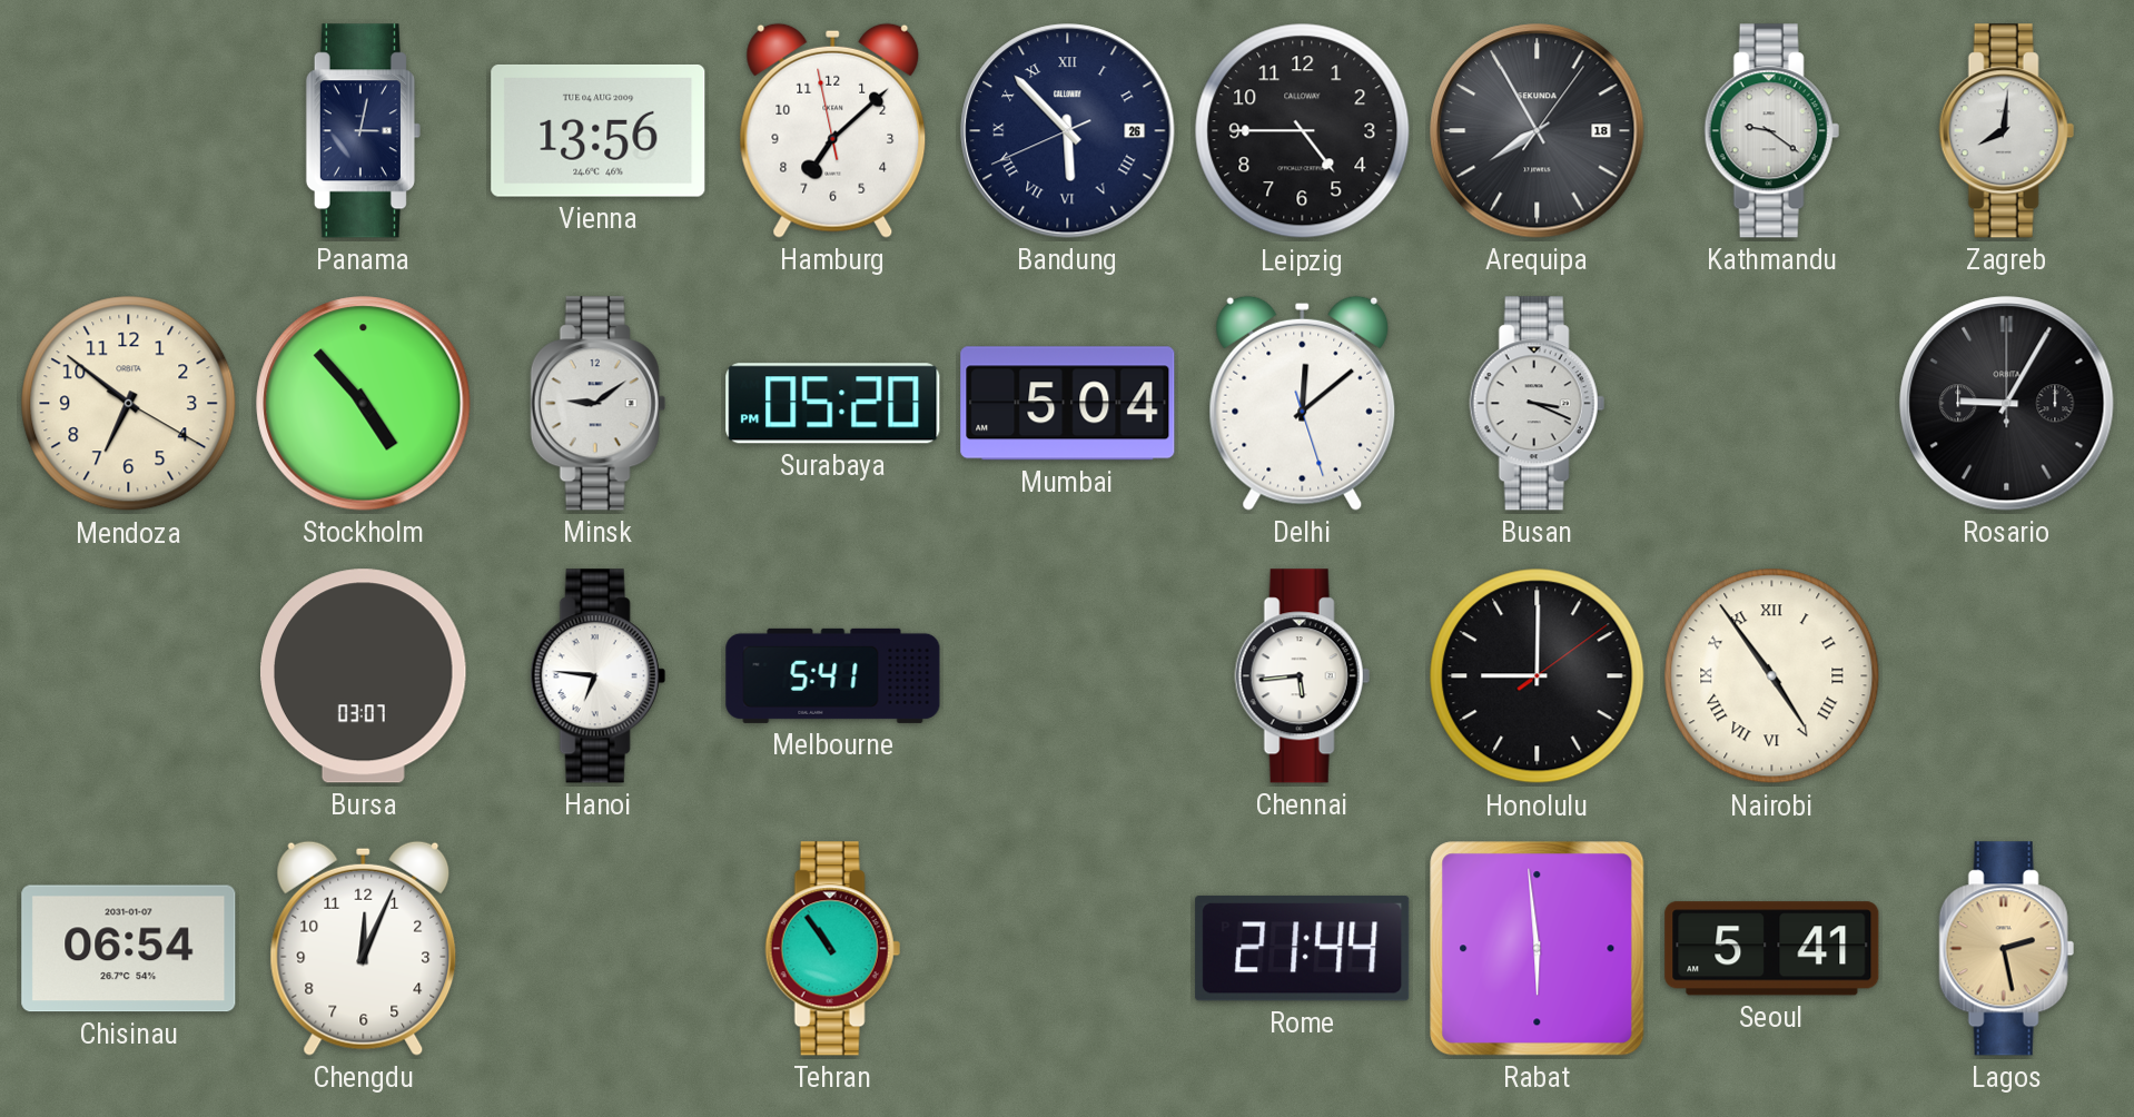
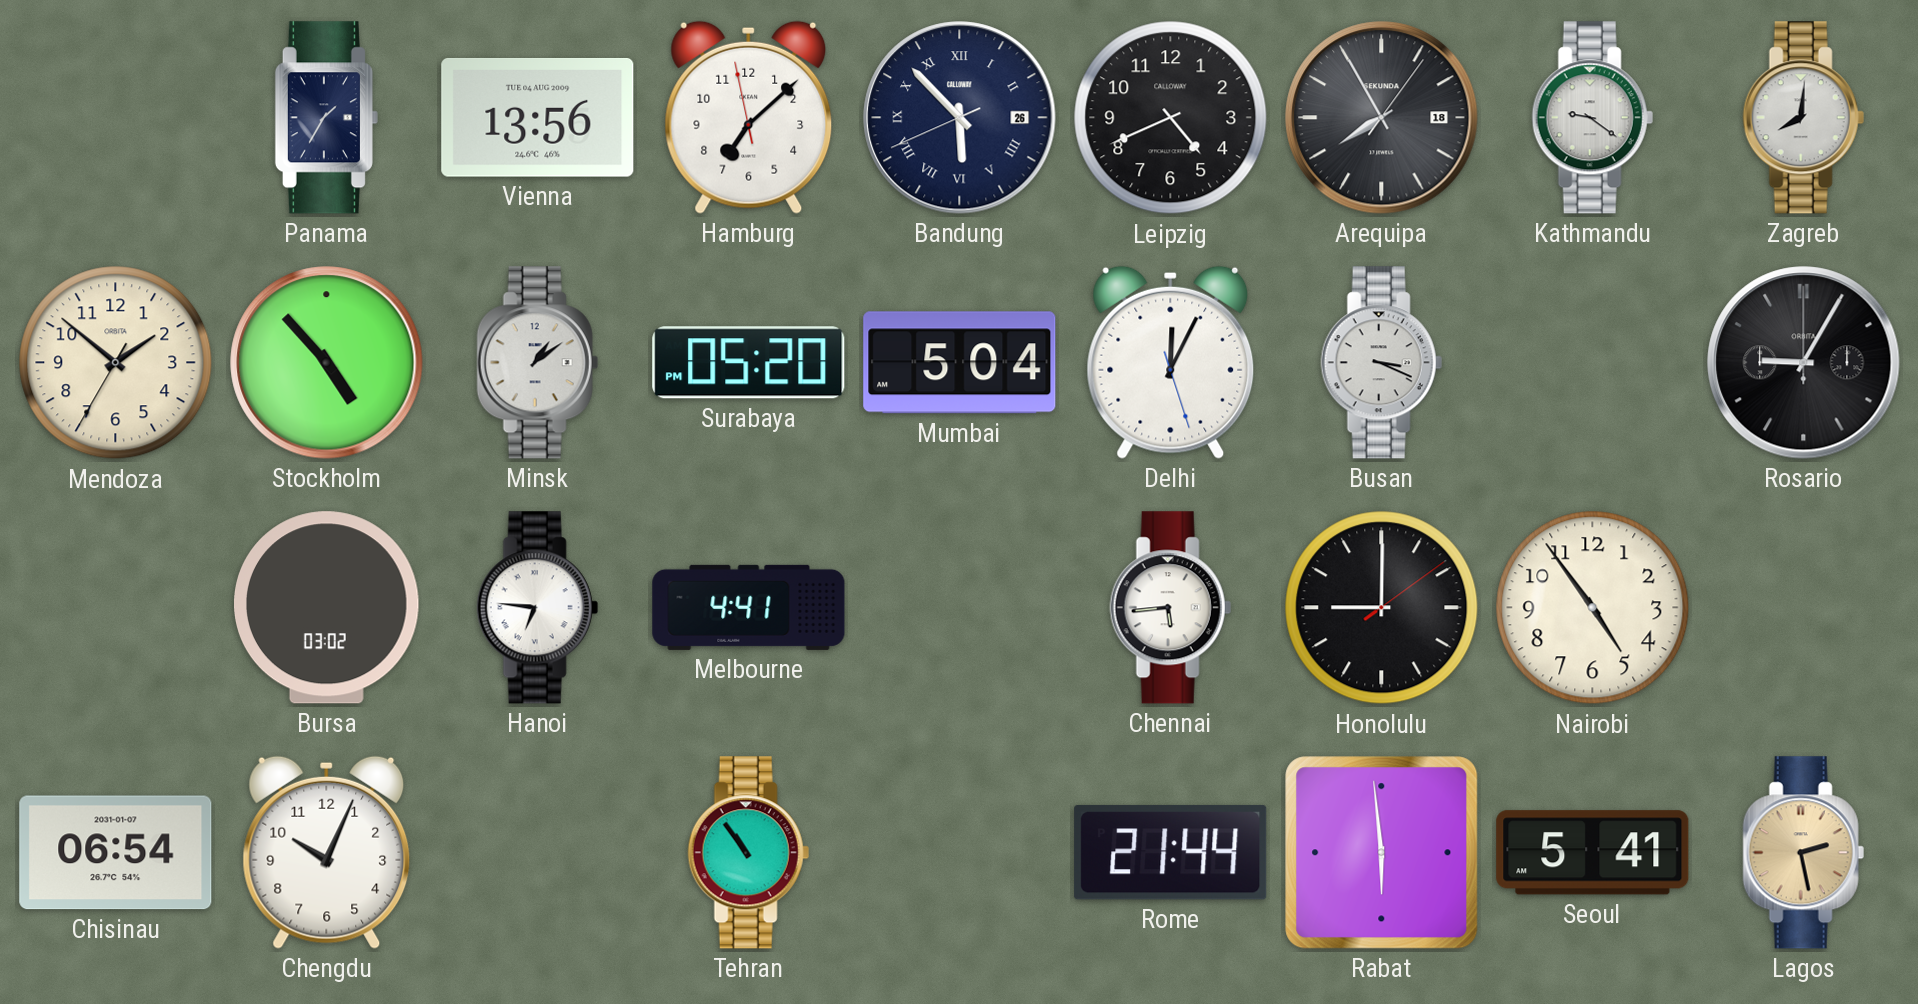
Panama: 3:02 -> 1:35
Leipzig: 4:45 -> 4:41
Mendoza: 6:51 -> 1:51
Minsk: 9:09 -> 1:09
Delhi: 12:08 -> 12:04
Bursa: 03:07 -> 03:02
Melbourne: 5:41 -> 4:41
Nairobi numerals: Roman -> Arabic
Chengdu: 12:04 -> 10:04
